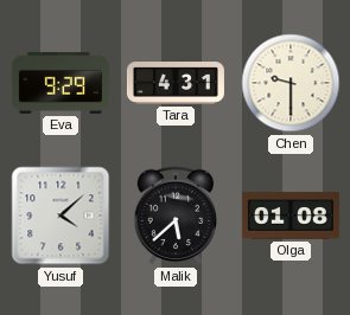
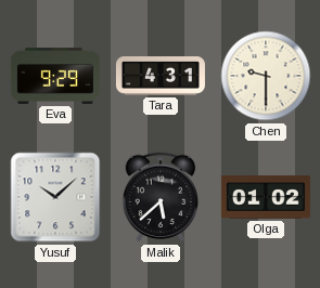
Yusuf: 4:08 -> 10:08
Olga: 01:08 -> 01:02
